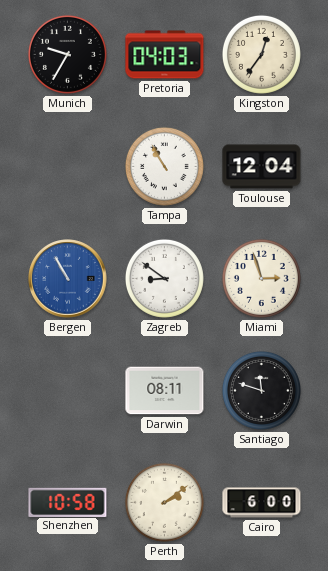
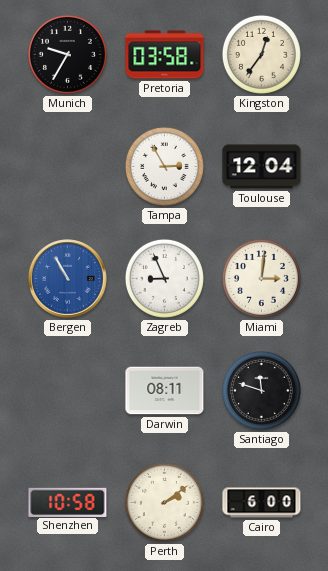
Pretoria: 04:03 -> 03:58
Tampa: 10:55 -> 2:55
Zagreb: 8:51 -> 8:56
Miami: 2:57 -> 3:01
